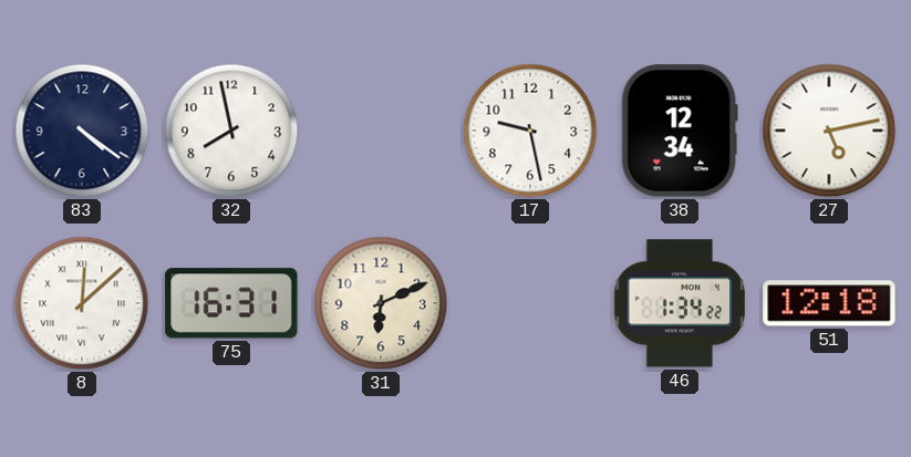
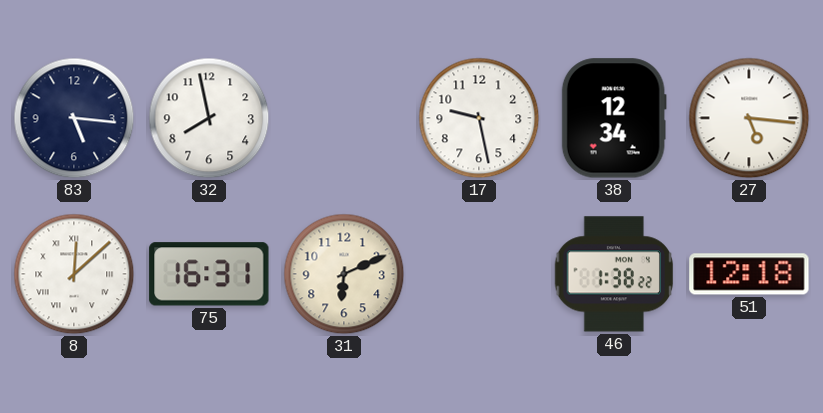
83: 4:21 -> 5:16
27: 5:13 -> 5:16
46: 1:34 -> 1:38
